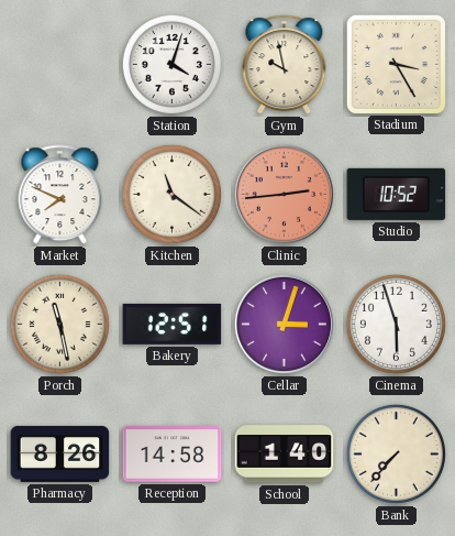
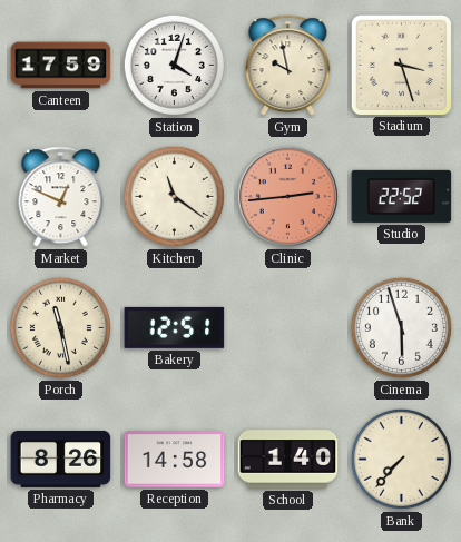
Canteen: none -> 17:59
Stadium: 3:25 -> 3:27
Market: 7:49 -> 12:49
Studio: 10:52 -> 22:52
Cellar: 3:03 -> none
